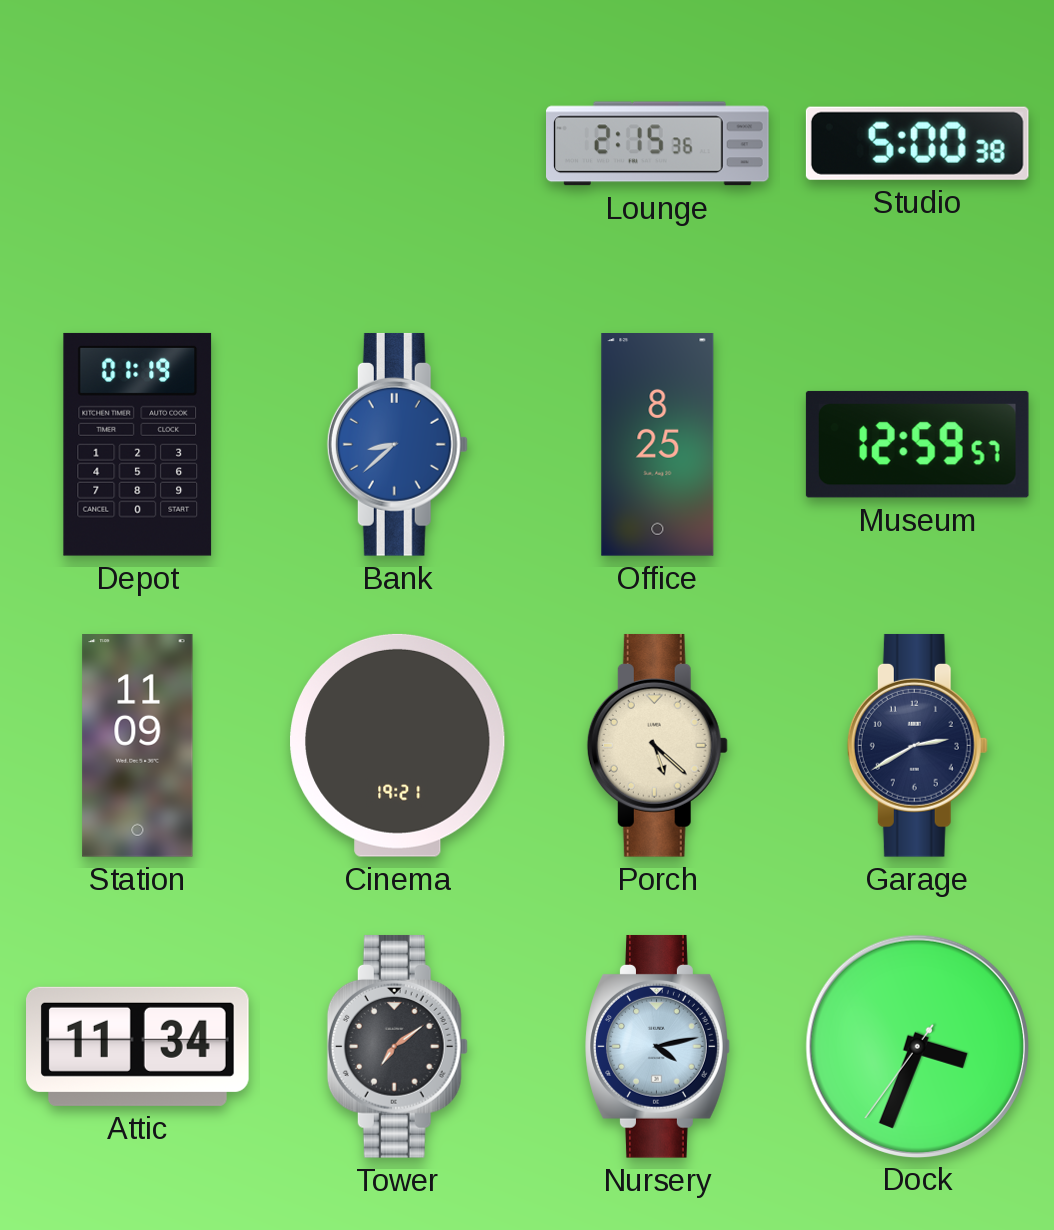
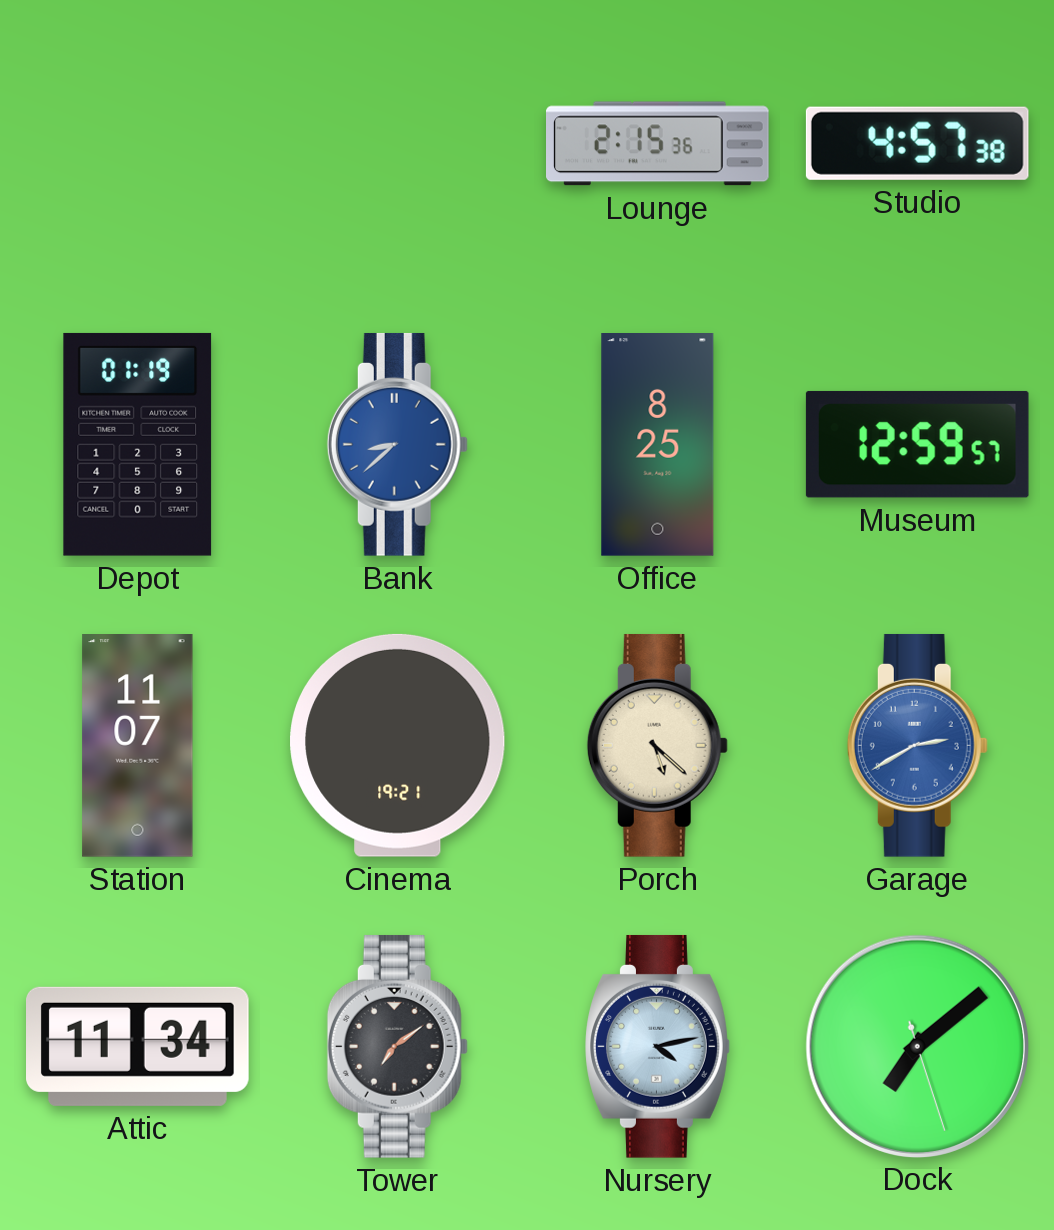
Studio: 5:00 -> 4:57
Station: 11:09 -> 11:07
Garage dial: navy -> blue
Dock: 3:33 -> 7:08
